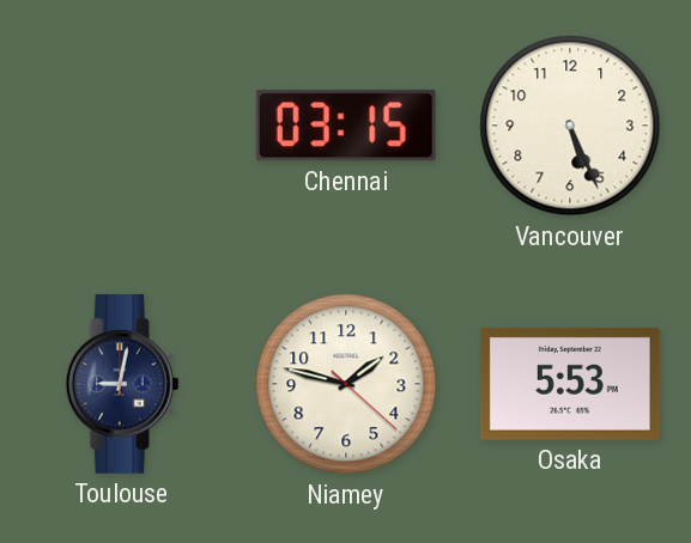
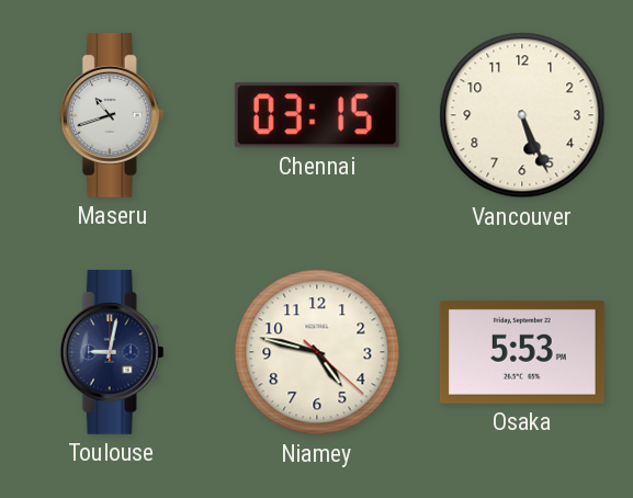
Maseru: none -> 10:42
Niamey: 1:47 -> 4:47
